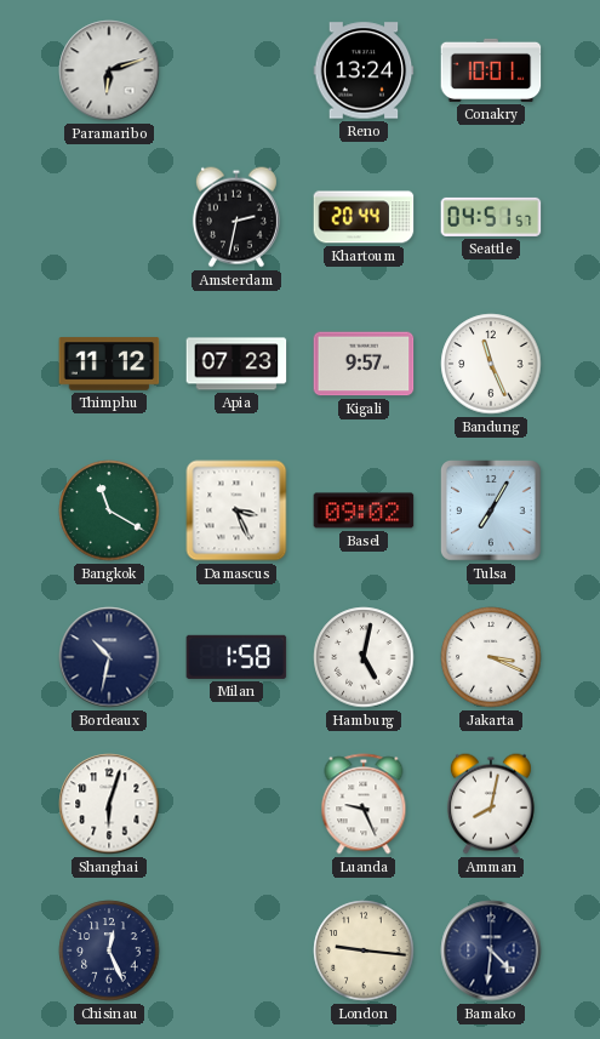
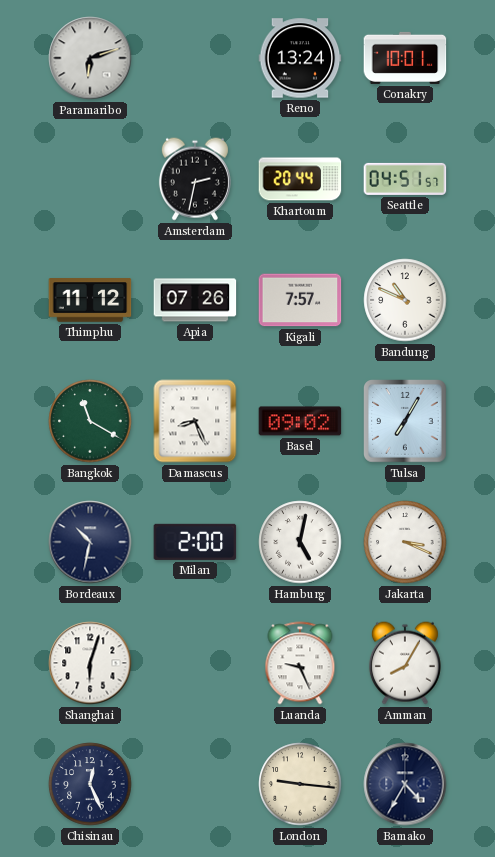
Apia: 07:23 -> 07:26
Kigali: 9:57 -> 7:57
Bandung: 11:26 -> 10:49
Damascus: 3:26 -> 8:26
Milan: 1:58 -> 2:00
Amman: 8:02 -> 8:05
Bamako: 4:31 -> 4:35
